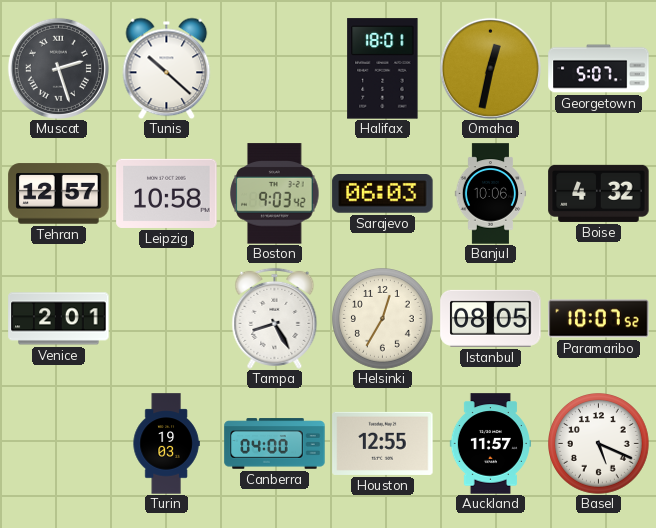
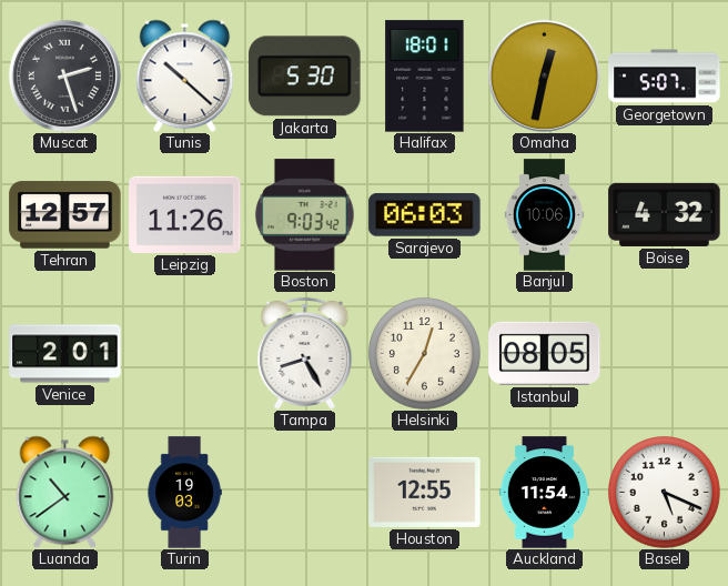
Jakarta: none -> 5:30
Leipzig: 10:58 -> 11:26
Paramaribo: 10:07 -> none
Luanda: none -> 10:39
Canberra: 04:00 -> none
Auckland: 11:57 -> 11:54
